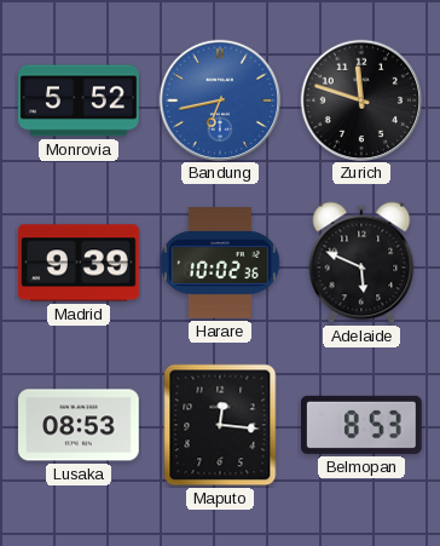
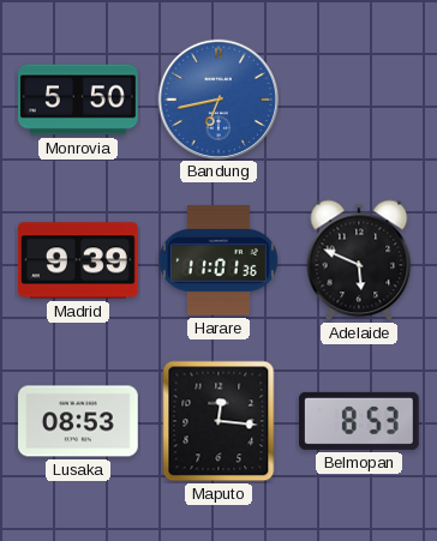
Monrovia: 5:52 -> 5:50
Zurich: 11:48 -> none
Harare: 10:02 -> 11:01
